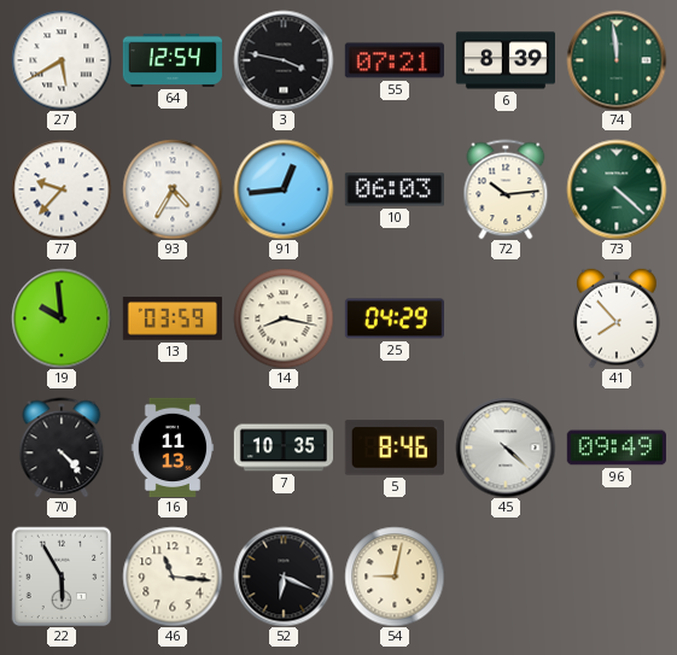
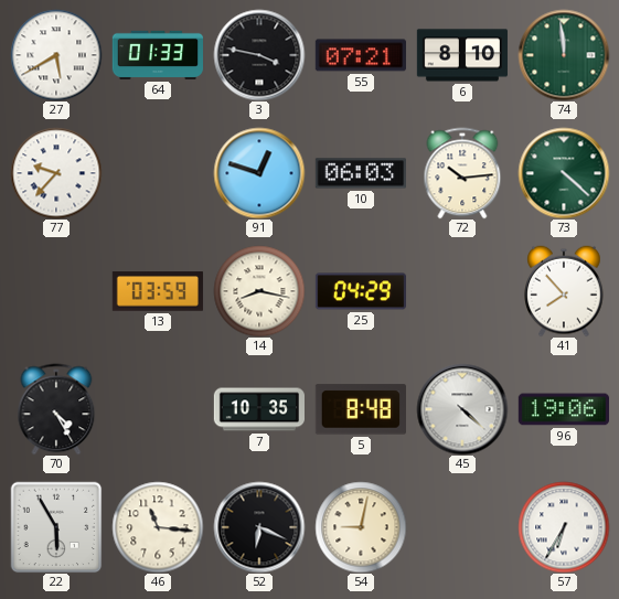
64: 12:54 -> 01:33
6: 8:39 -> 8:10
93: 4:35 -> none
91: 12:44 -> 12:48
19: 9:59 -> none
70: 4:23 -> 4:25
16: 11:13 -> none
5: 8:46 -> 8:48
96: 09:49 -> 19:06
57: none -> 6:35
